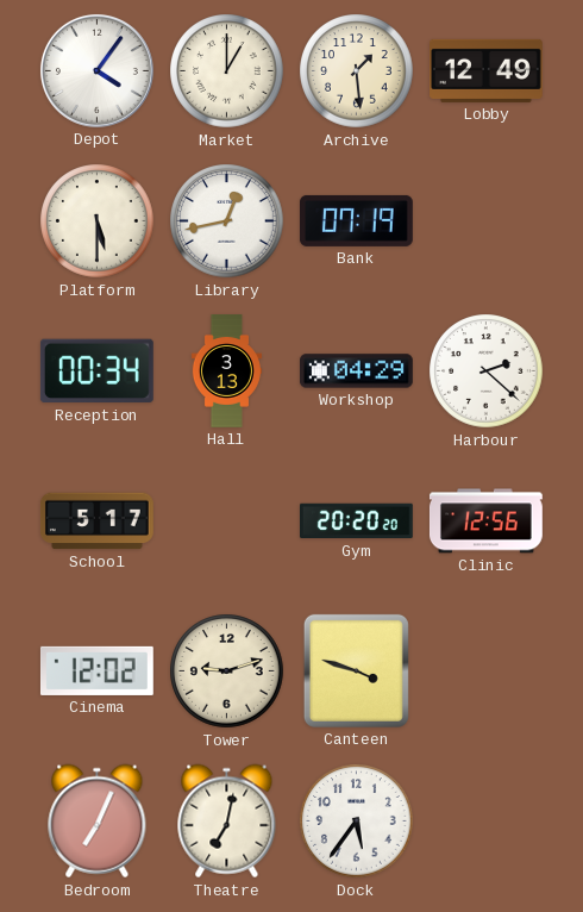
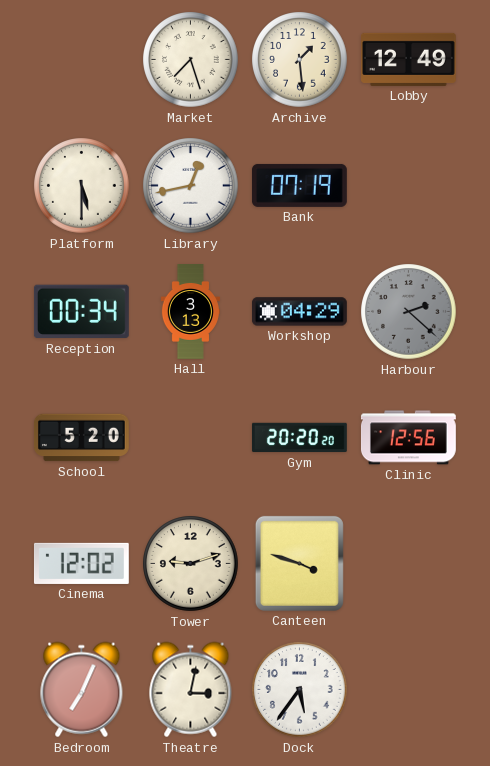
Depot: 4:06 -> none
Market: 1:00 -> 7:27
Harbour dial: white -> grey
School: 5:17 -> 5:20
Theatre: 7:02 -> 3:02
